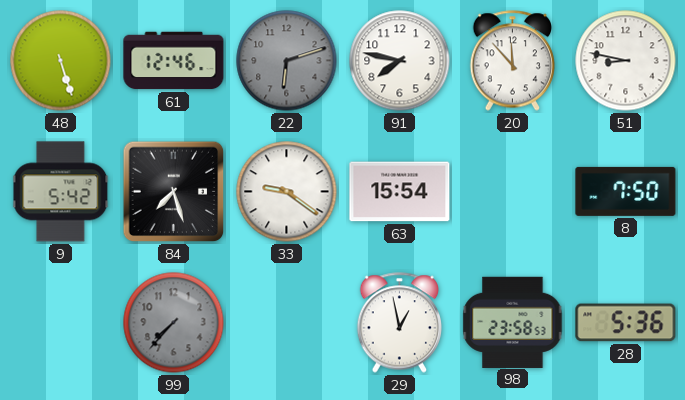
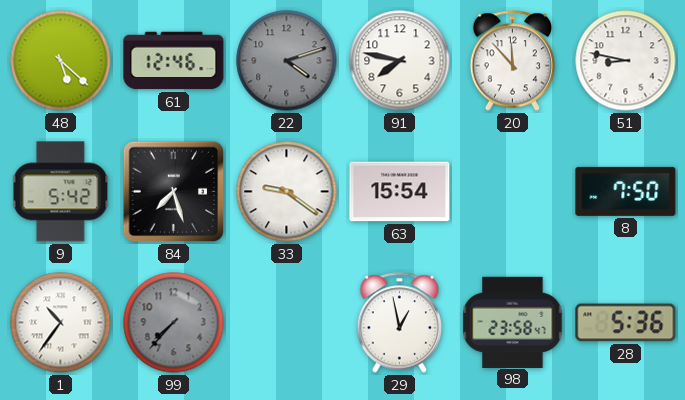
48: 5:27 -> 5:22
22: 6:12 -> 4:12
1: none -> 10:36
98: 23:58:53 -> 23:58:47
